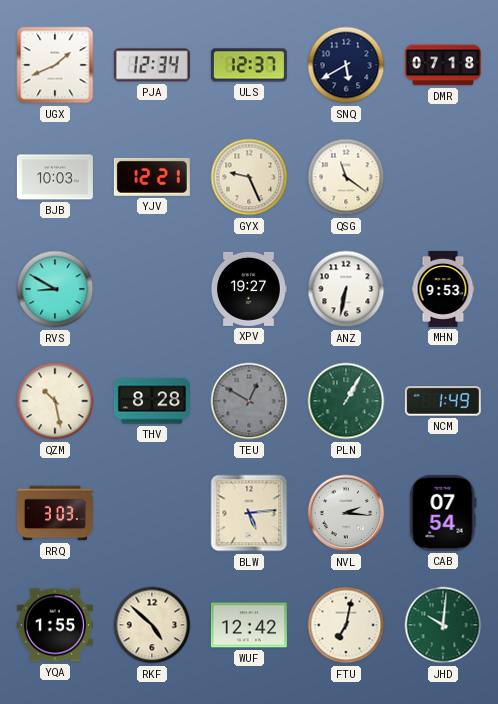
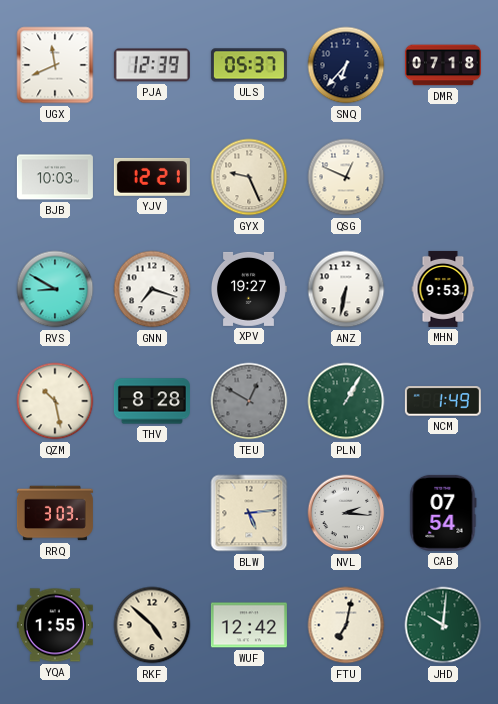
UGX: 1:41 -> 11:41
PJA: 12:34 -> 12:39
ULS: 12:37 -> 05:37
SNQ: 5:40 -> 6:37
QSG: 11:21 -> 12:49
GNN: none -> 7:18
